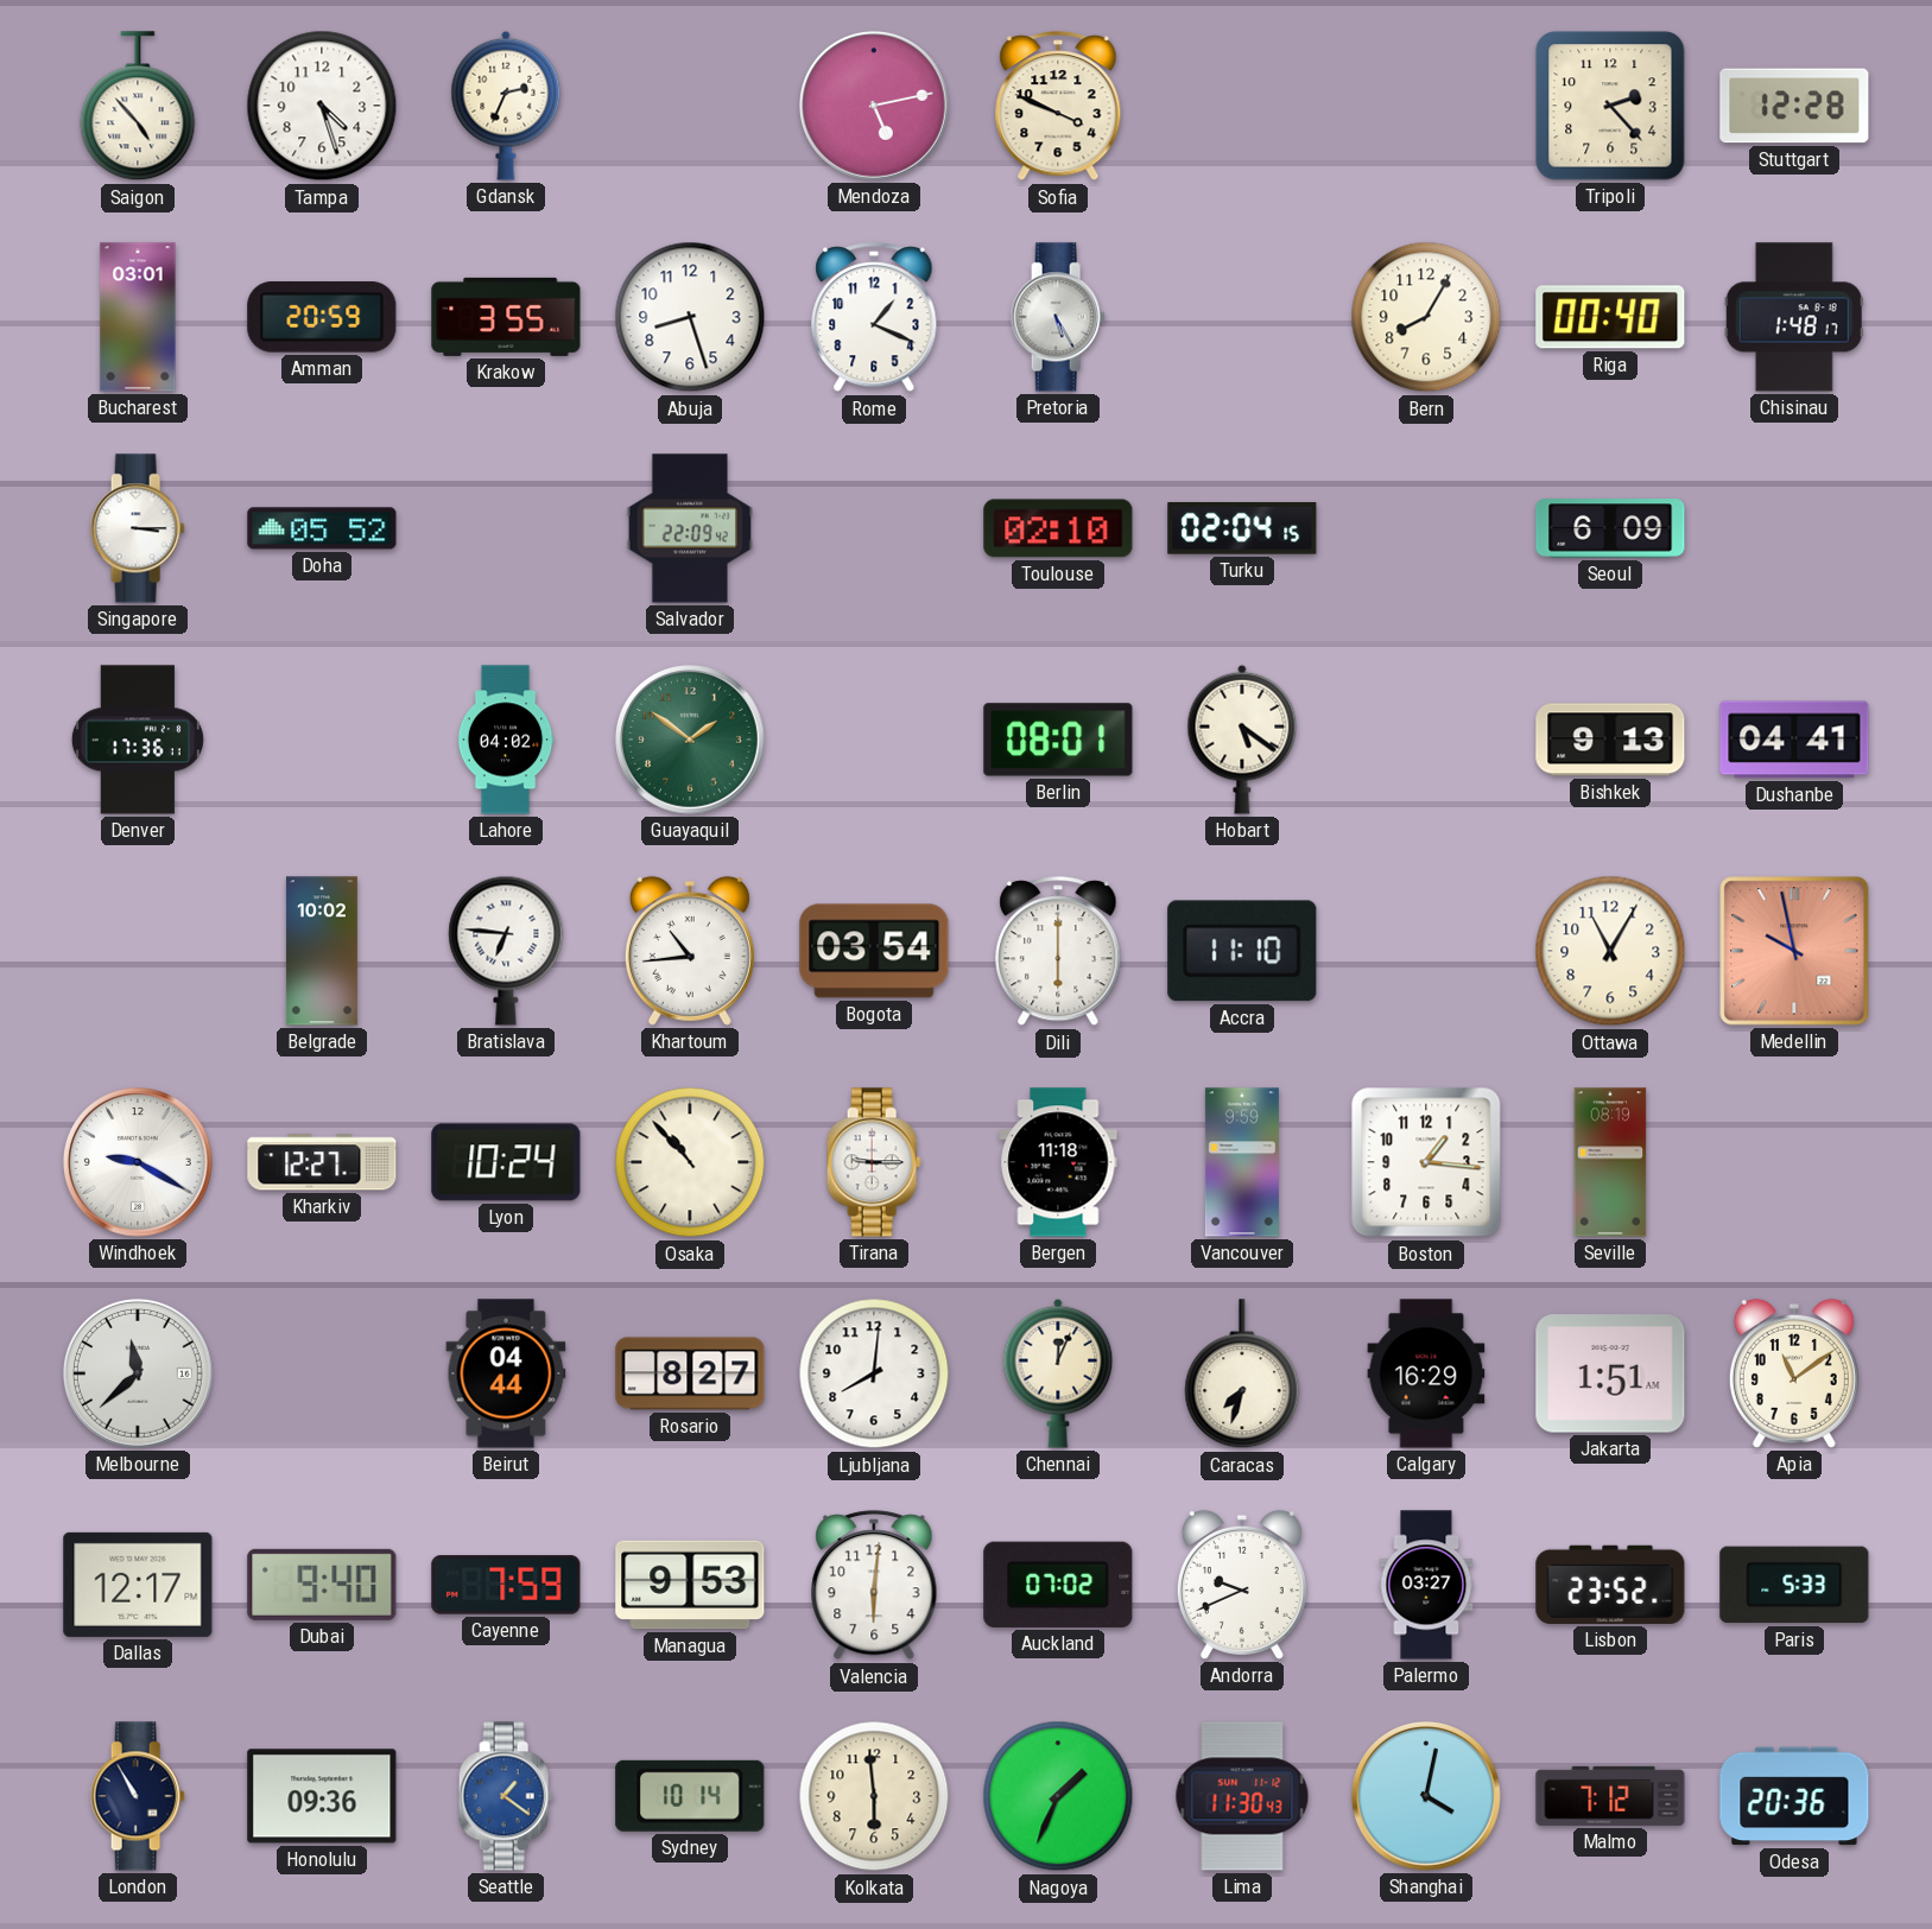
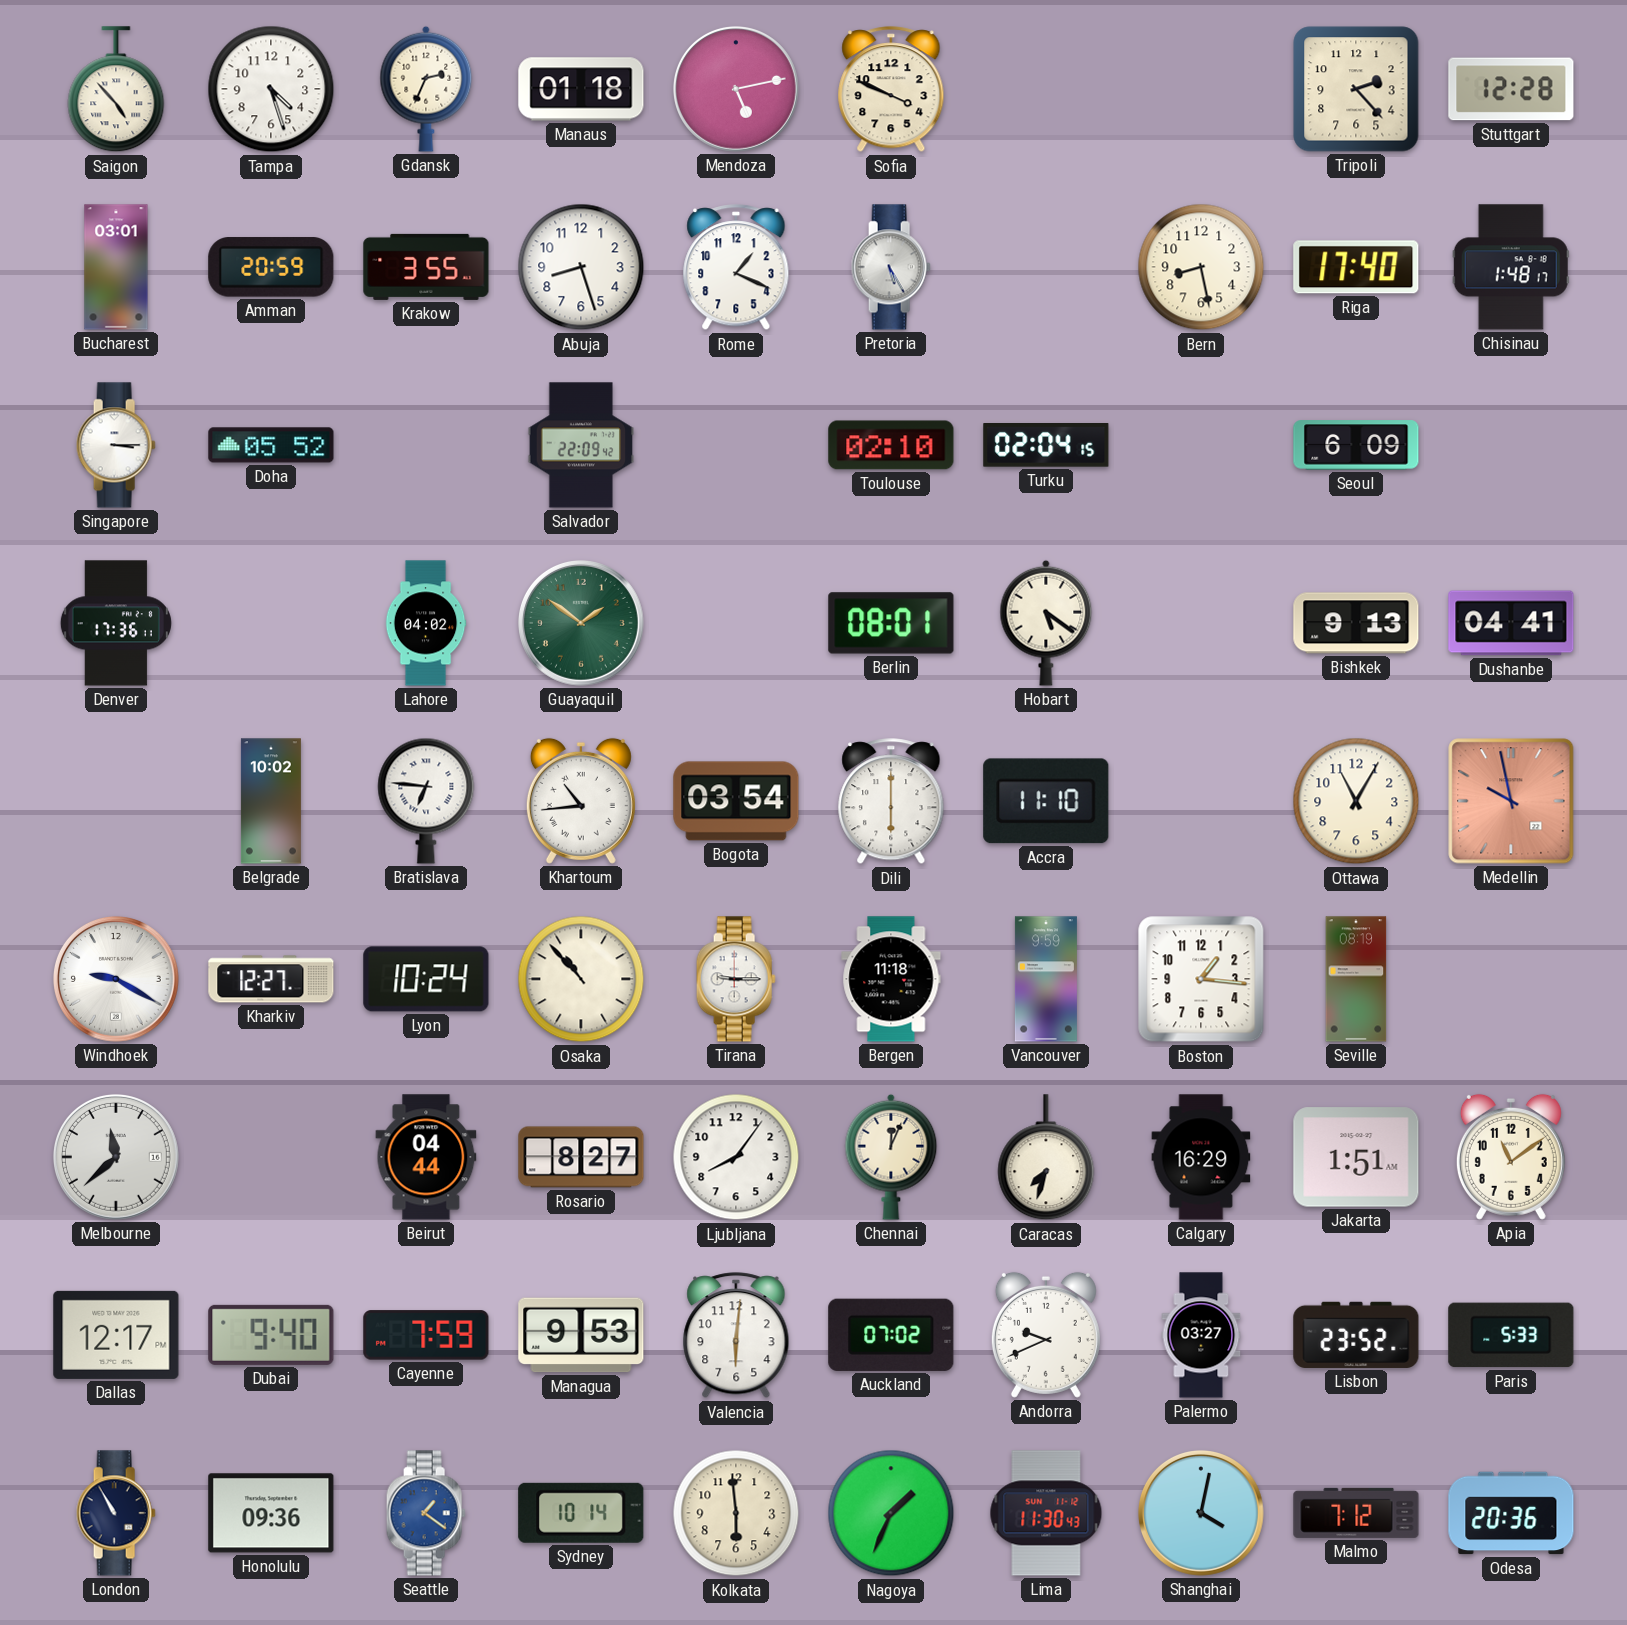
Manaus: none -> 01:18
Bern: 8:05 -> 8:28
Riga: 00:40 -> 17:40
Ljubljana: 8:01 -> 8:06
